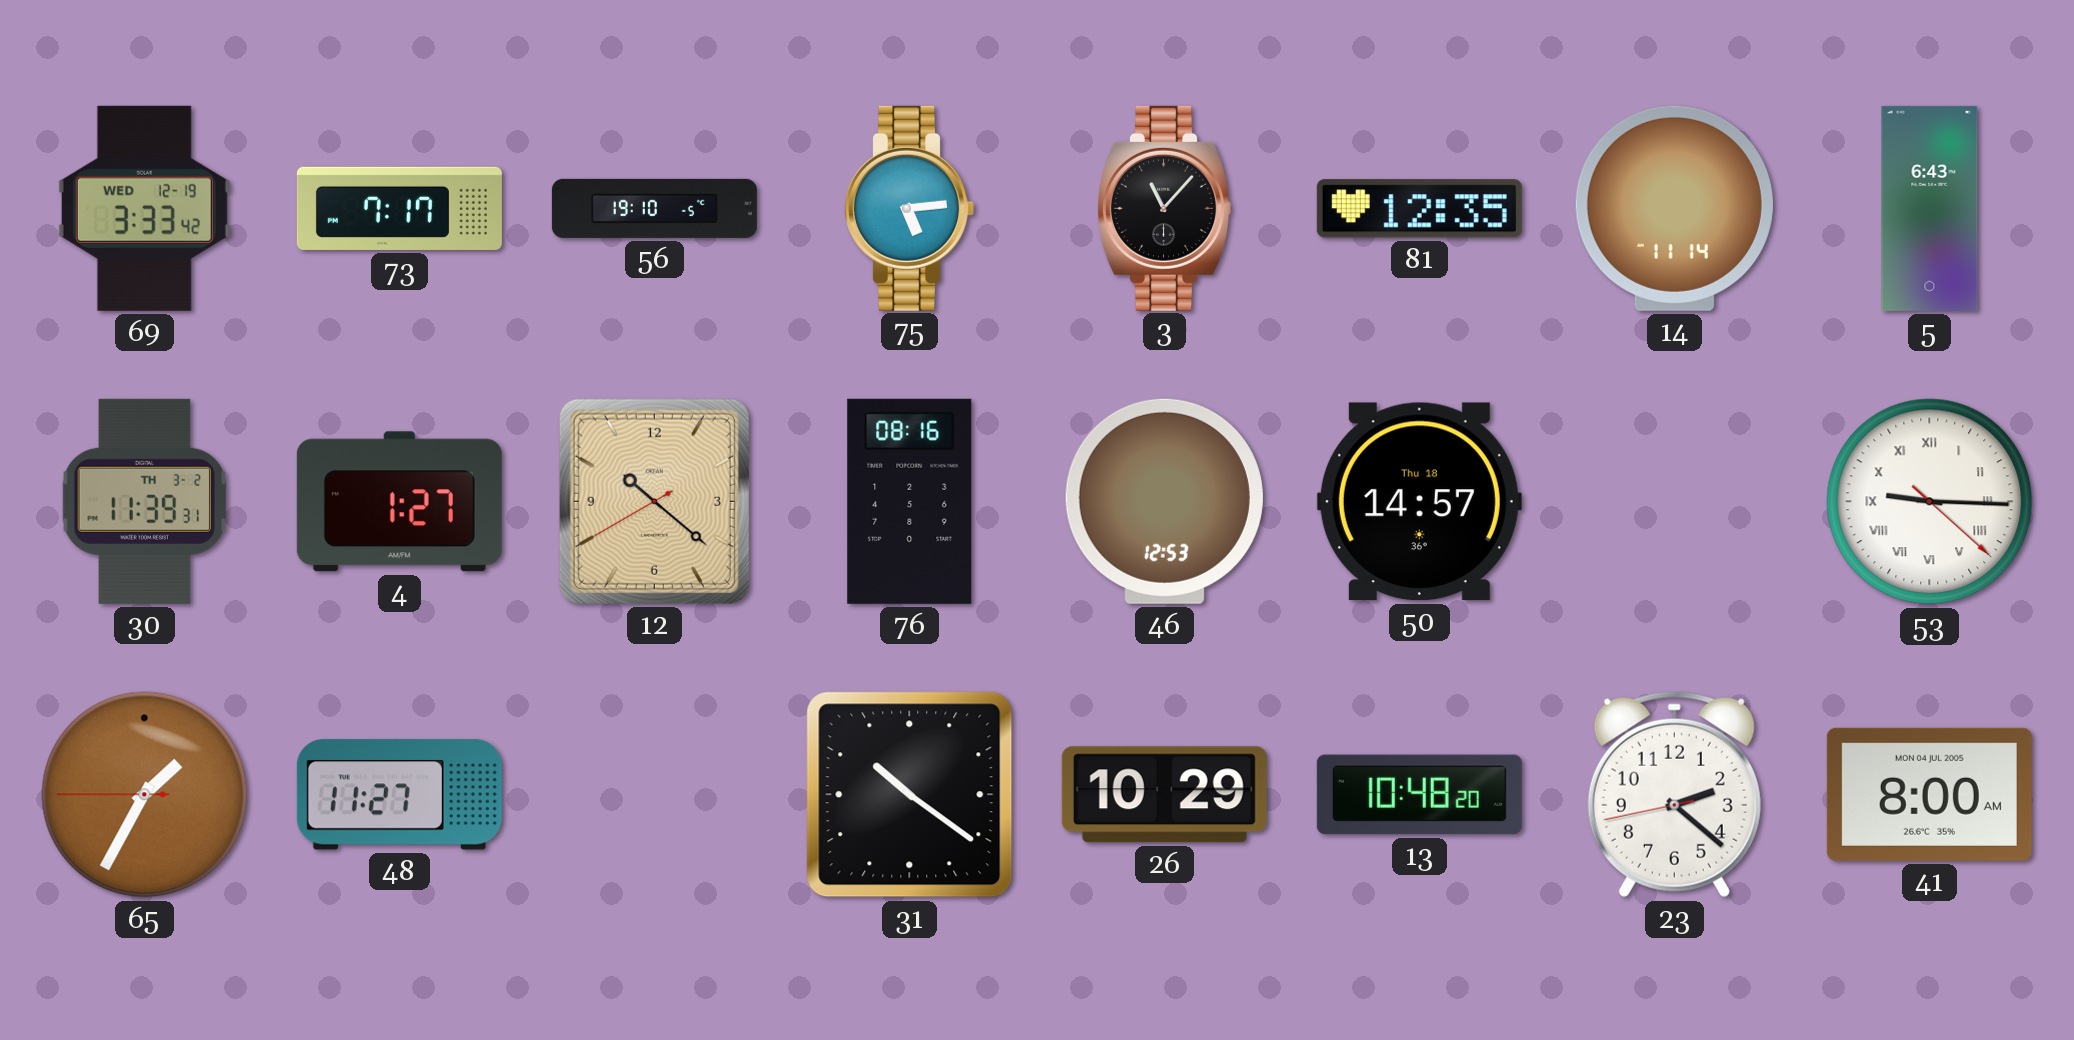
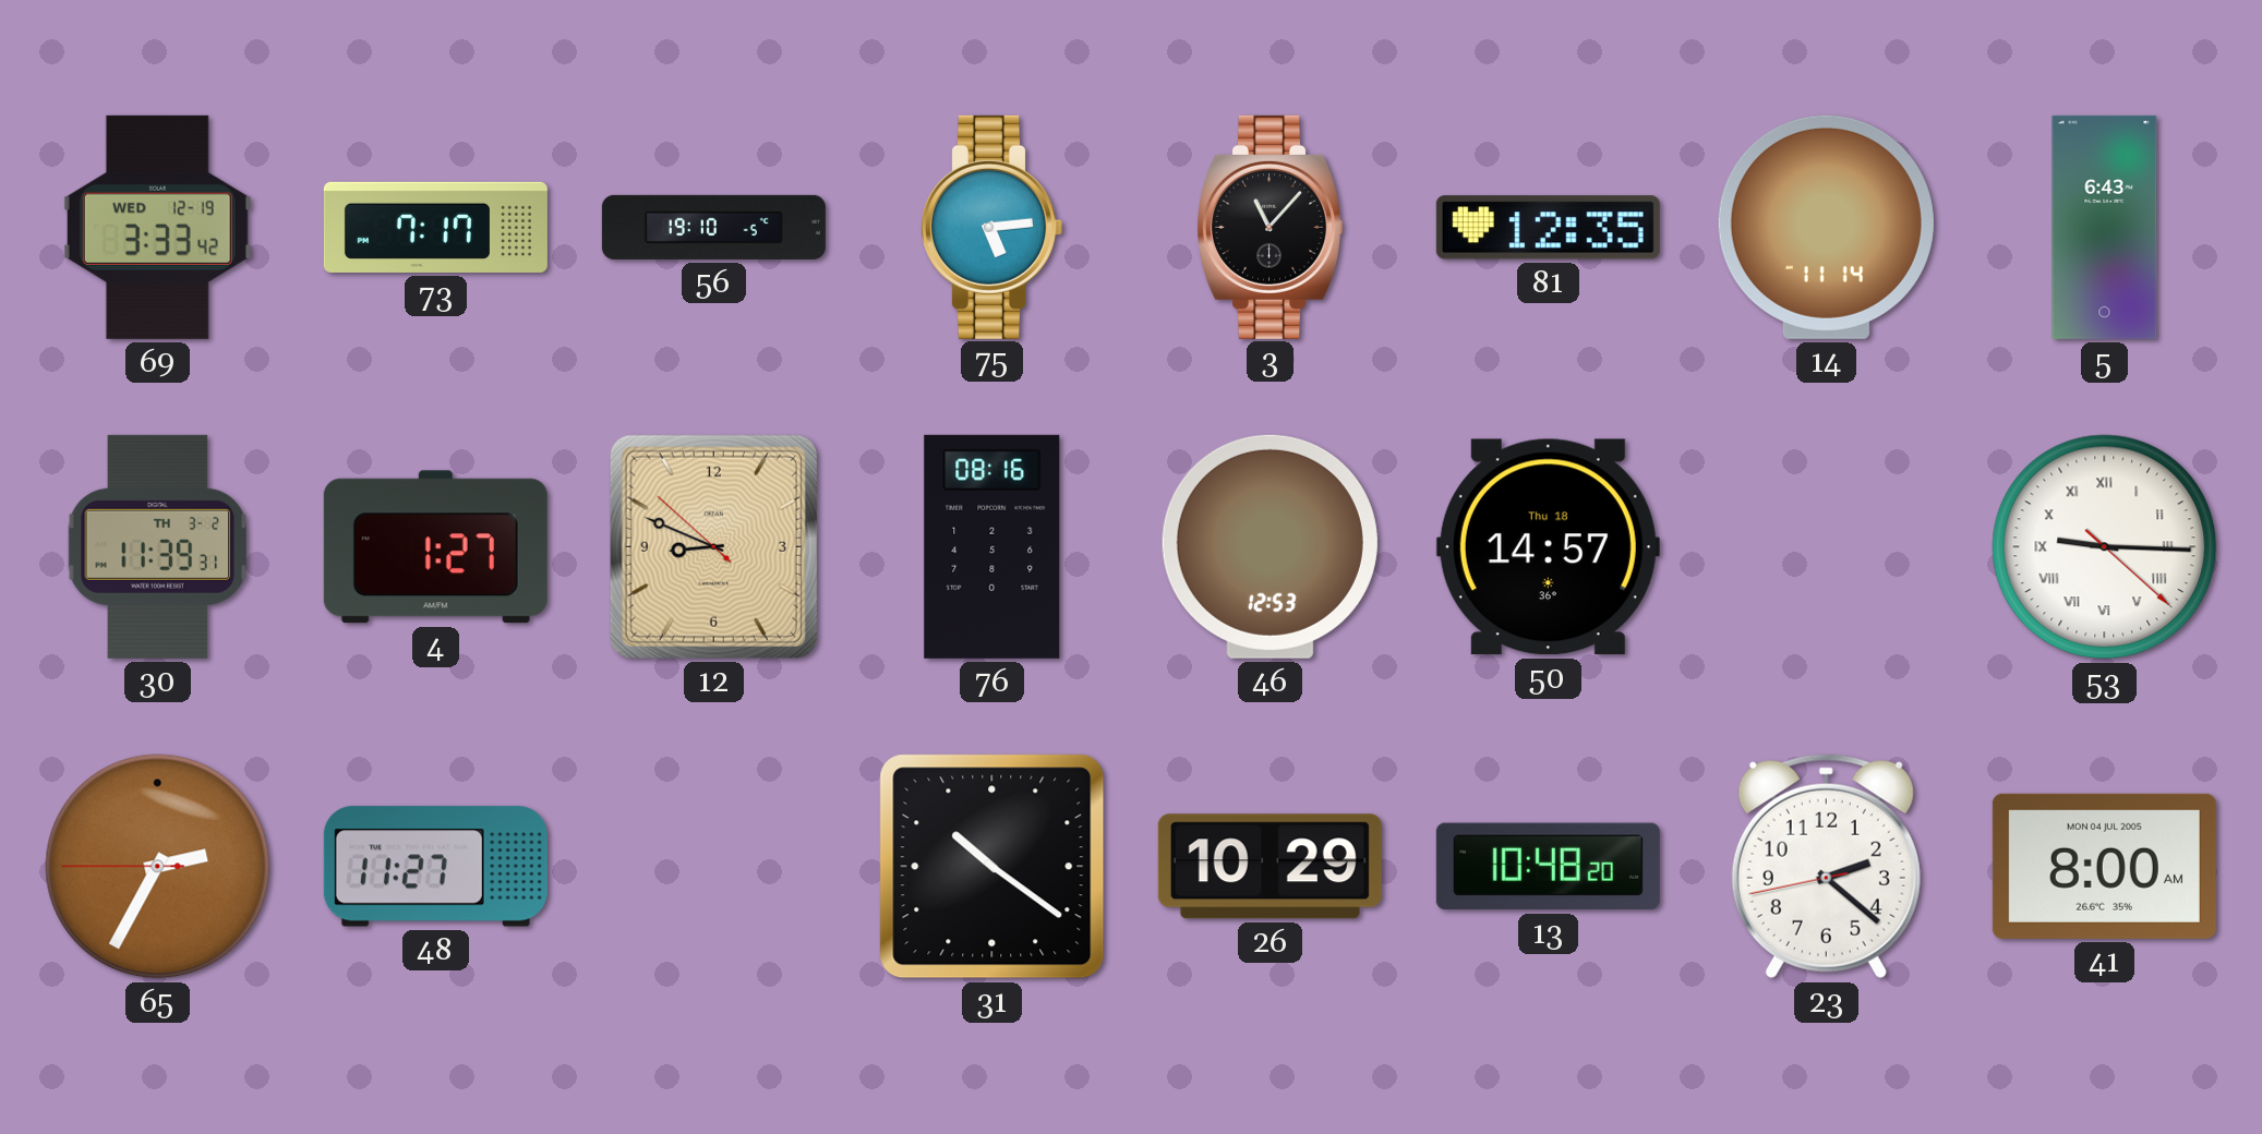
12: 10:21 -> 8:48
65: 1:34 -> 2:34
